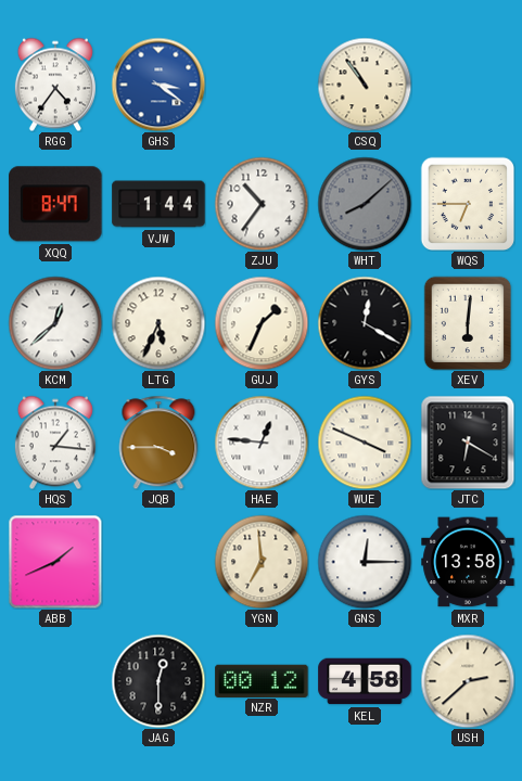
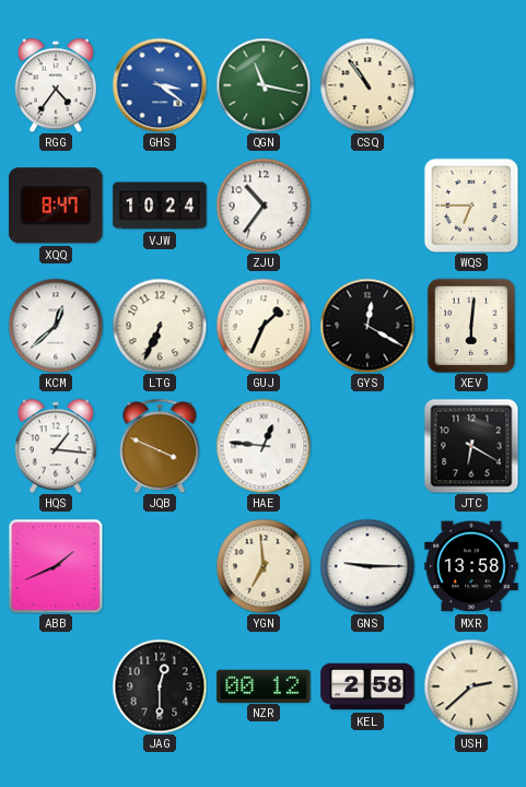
QGN: none -> 11:17
VJW: 1:44 -> 10:24
WHT: 8:08 -> none
LTG: 5:34 -> 6:34
JQB: 3:45 -> 3:49
WUE: 3:49 -> none
GNS: 12:15 -> 9:15
KEL: 4:58 -> 2:58
